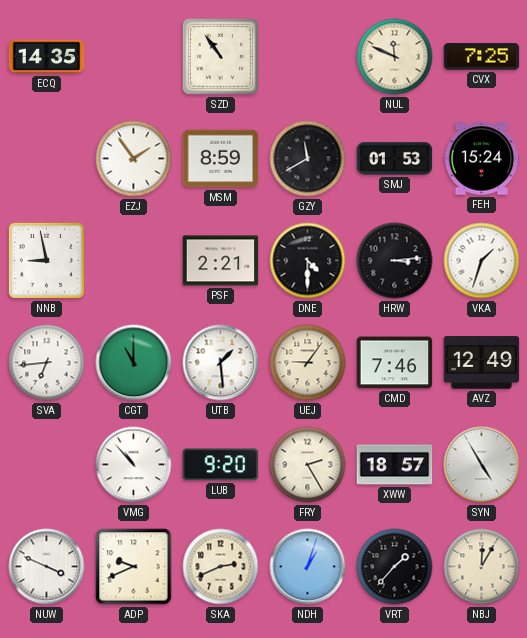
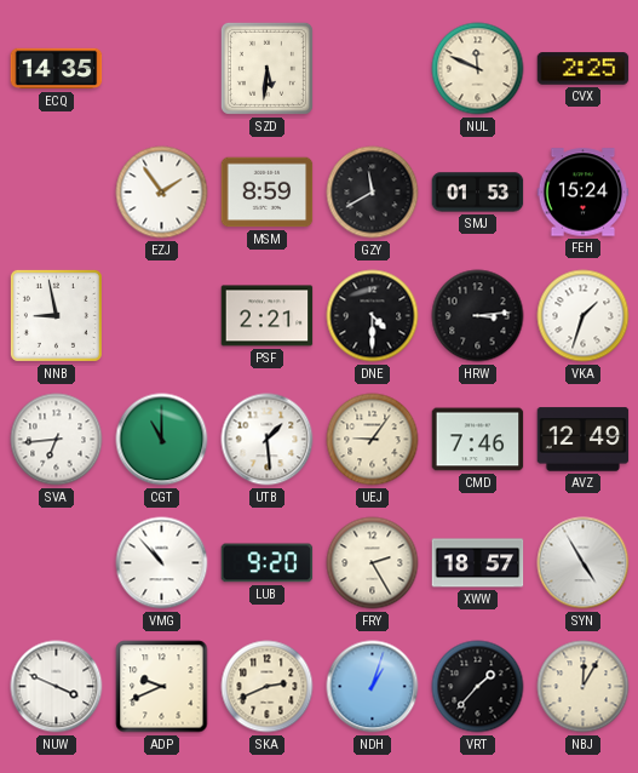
SZD: 10:54 -> 5:31
CVX: 7:25 -> 2:25
